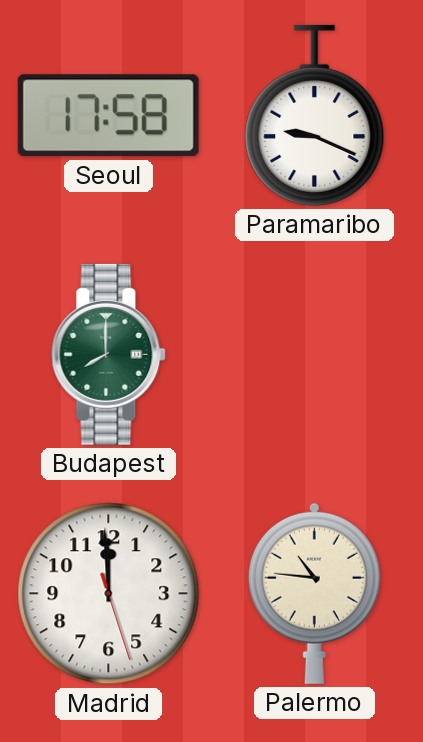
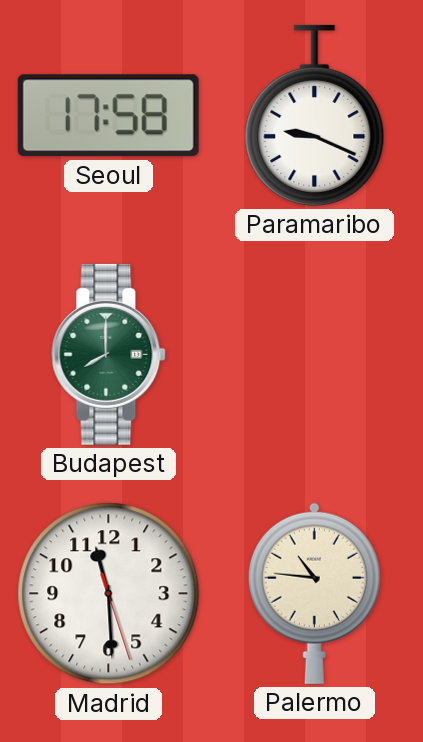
Madrid: 11:59 -> 11:29
